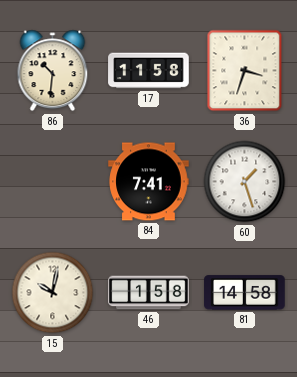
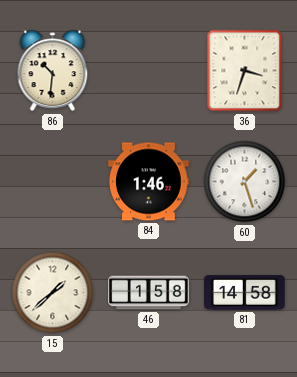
17: 11:58 -> none
84: 7:41 -> 1:46
15: 10:02 -> 1:38
